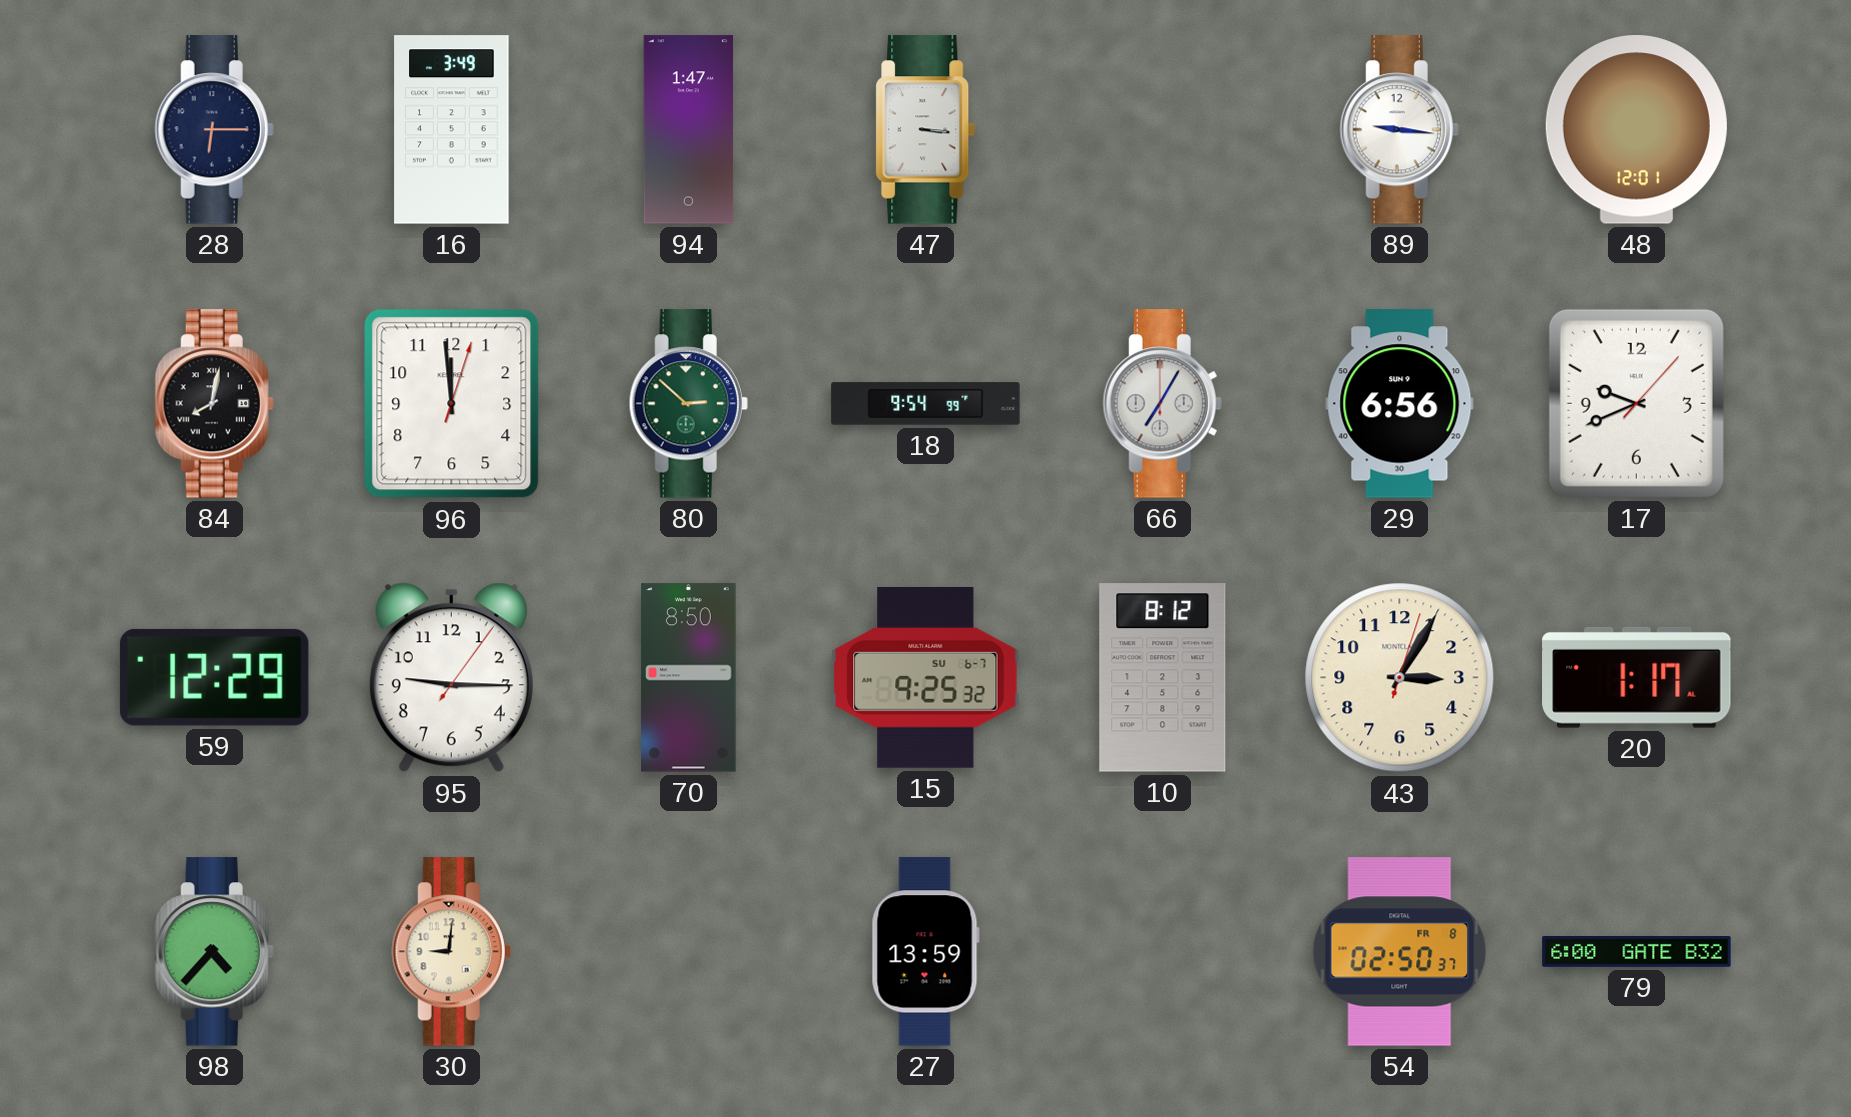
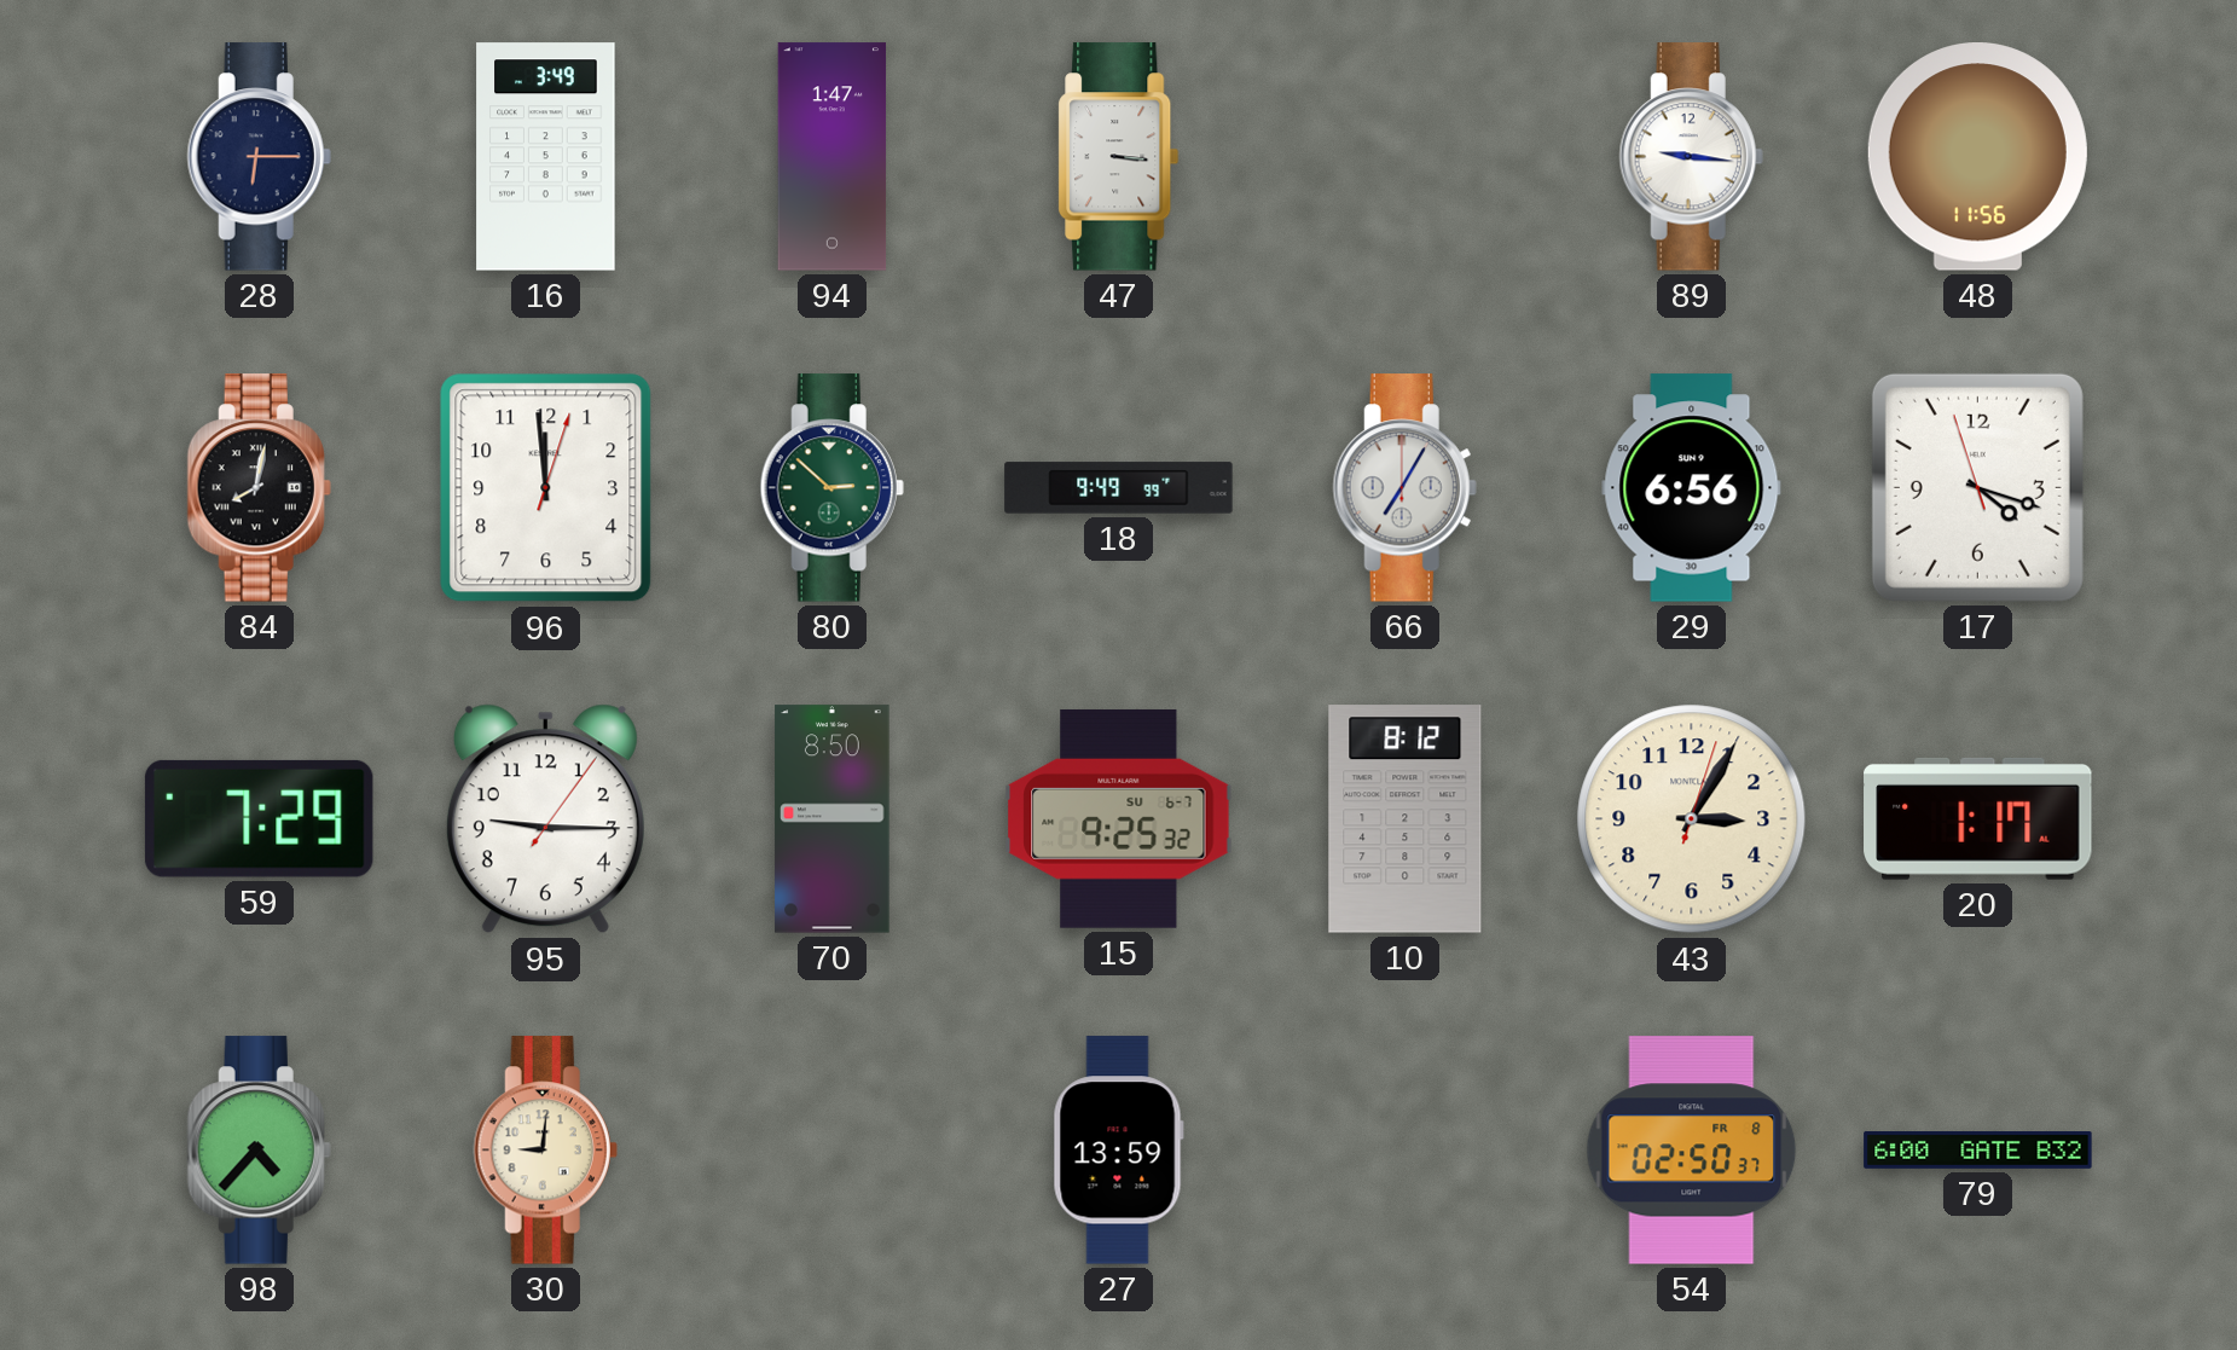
48: 12:01 -> 11:56
18: 9:54 -> 9:49
17: 9:41 -> 4:17
59: 12:29 -> 7:29
